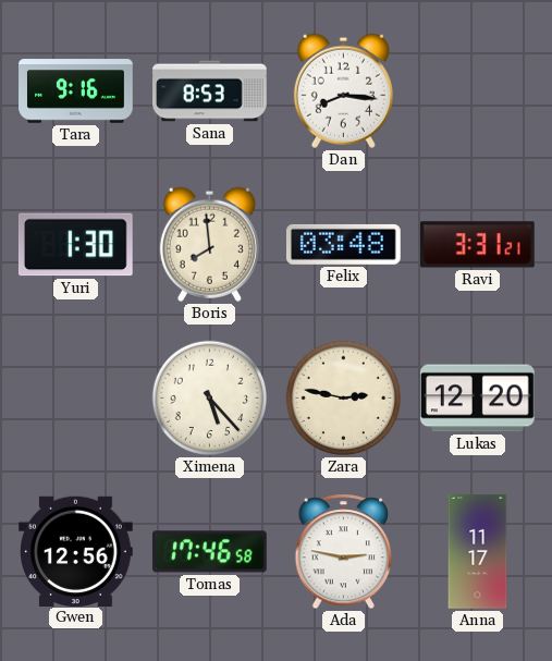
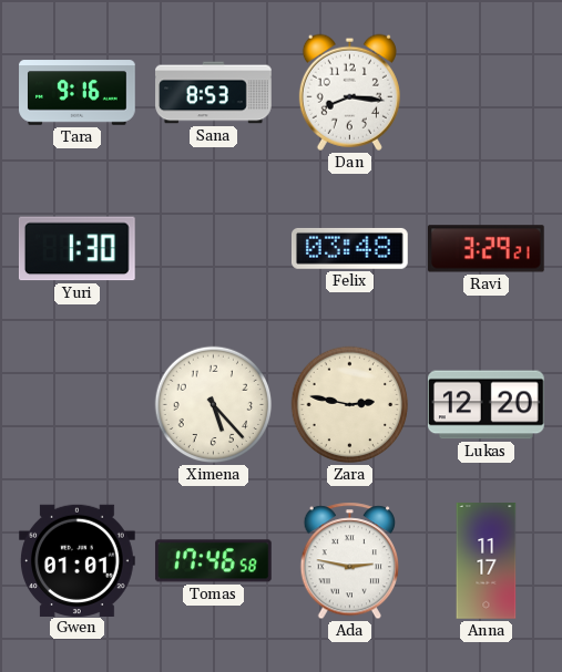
Boris: 7:59 -> none
Ravi: 3:31 -> 3:29
Gwen: 12:56 -> 01:01
